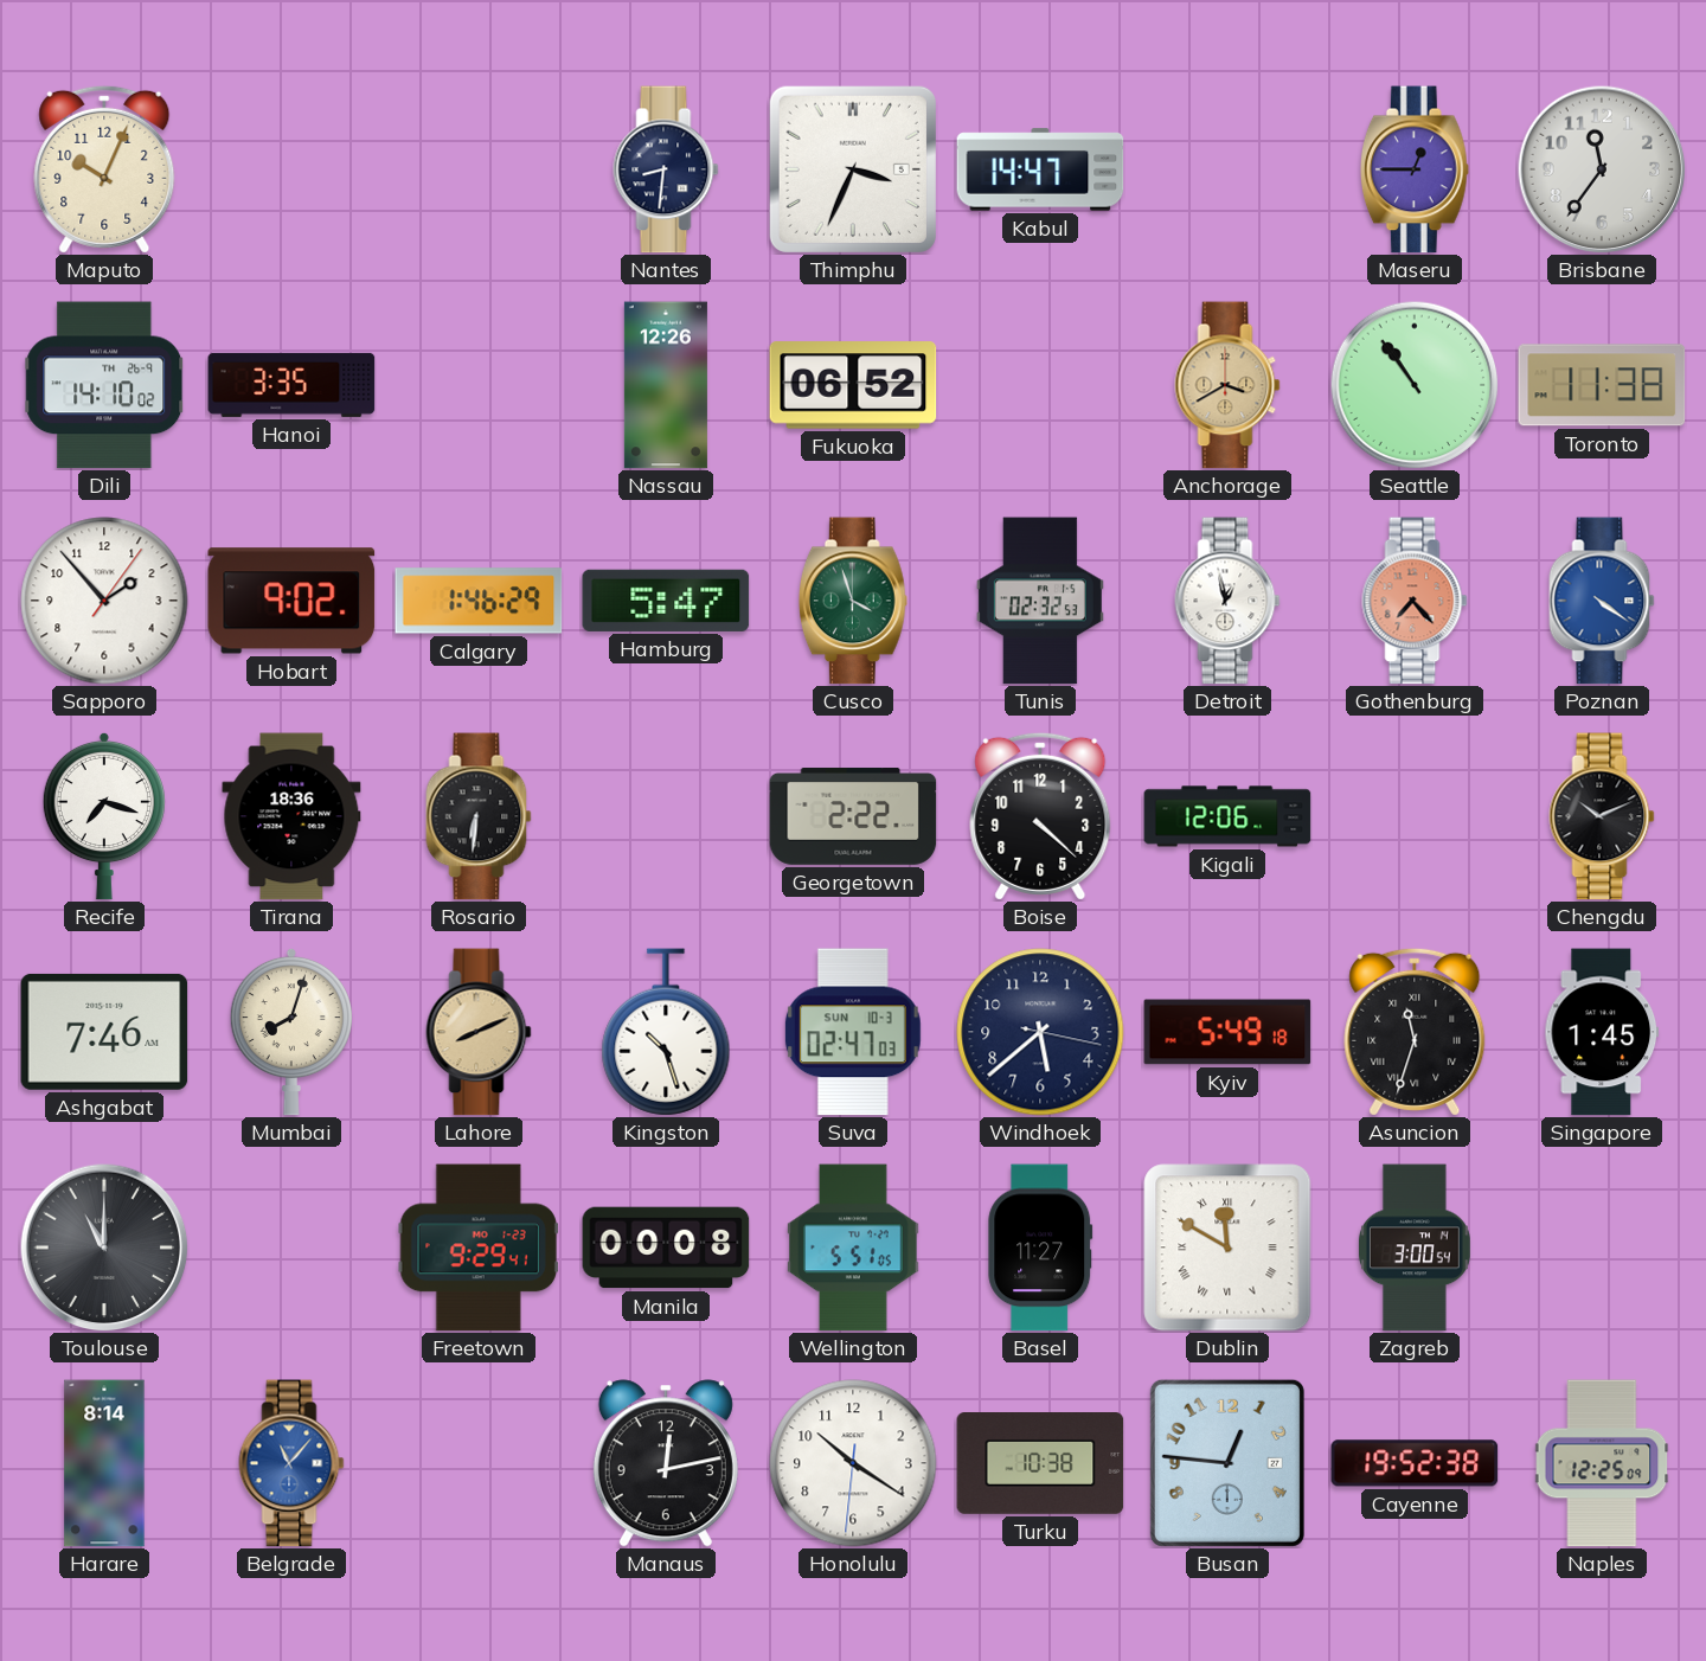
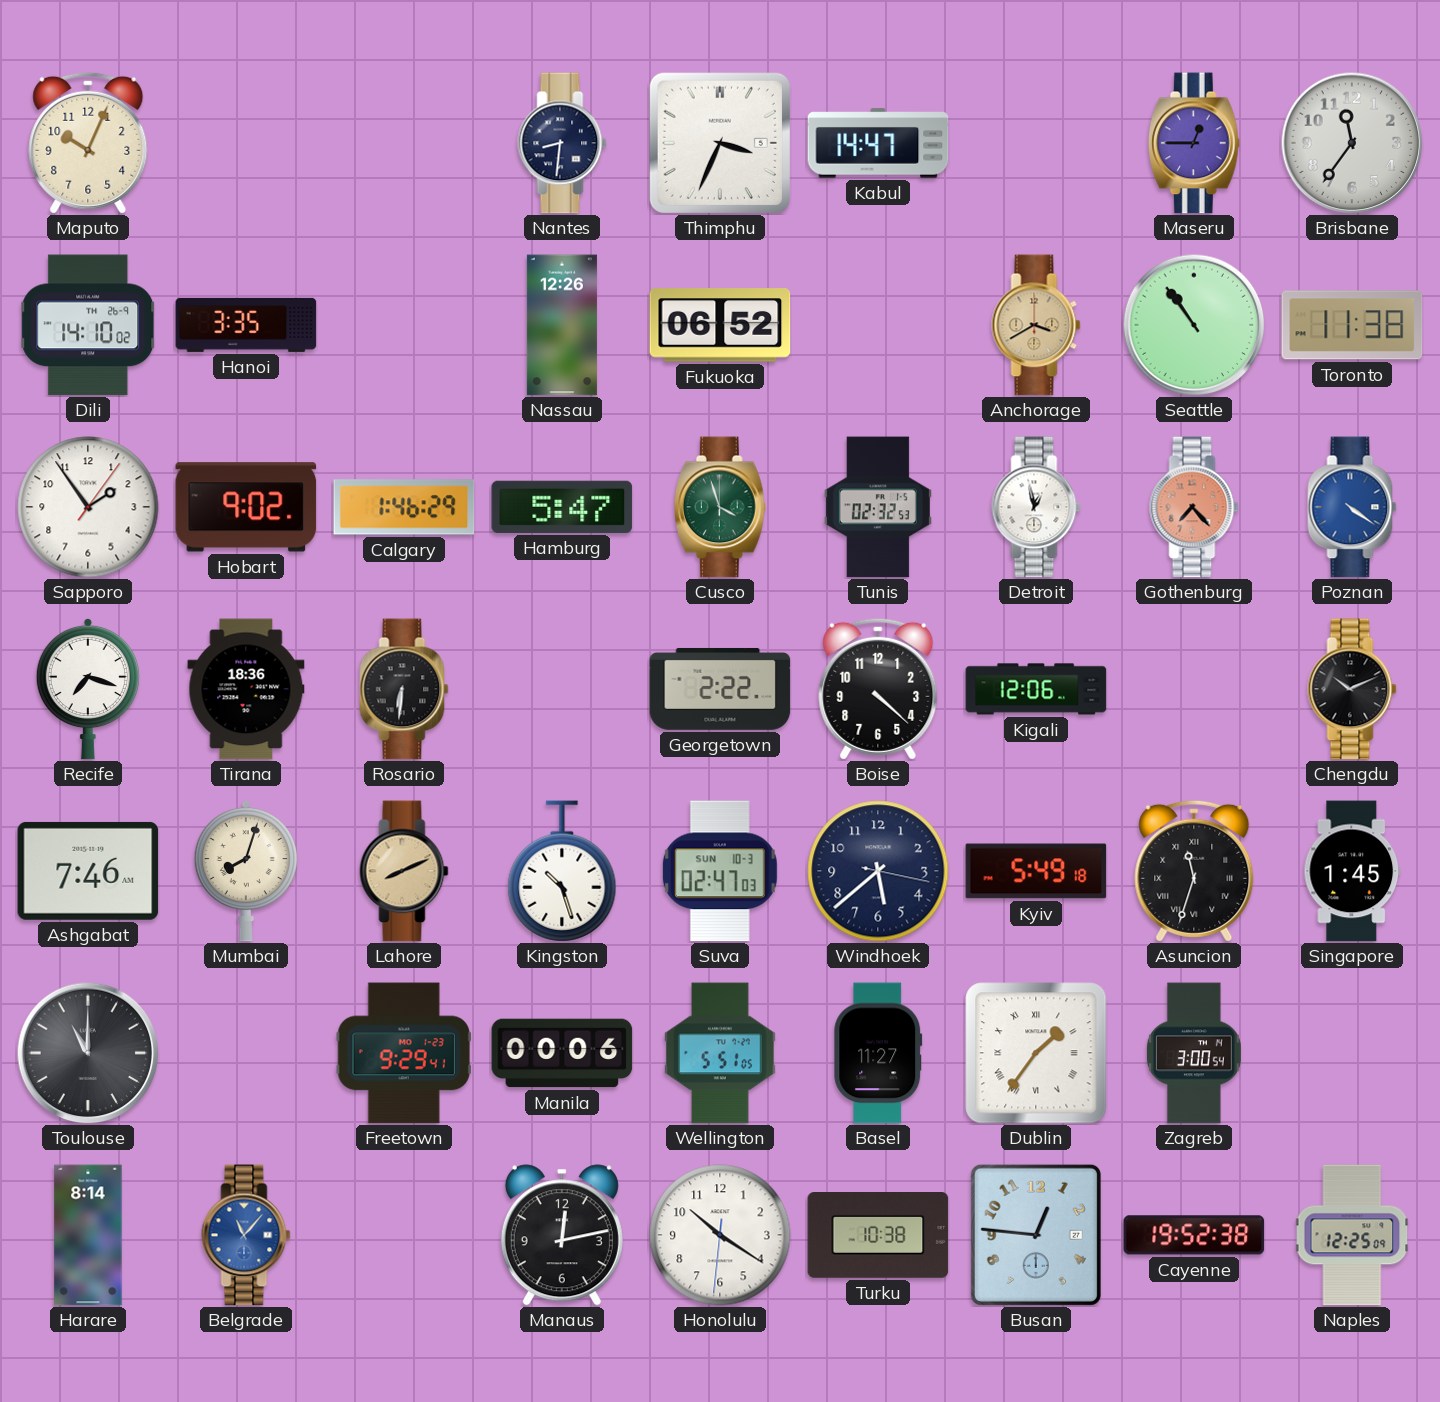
Sapporo: 1:53 -> 1:54
Manila: 00:08 -> 00:06
Dublin: 11:50 -> 1:36
